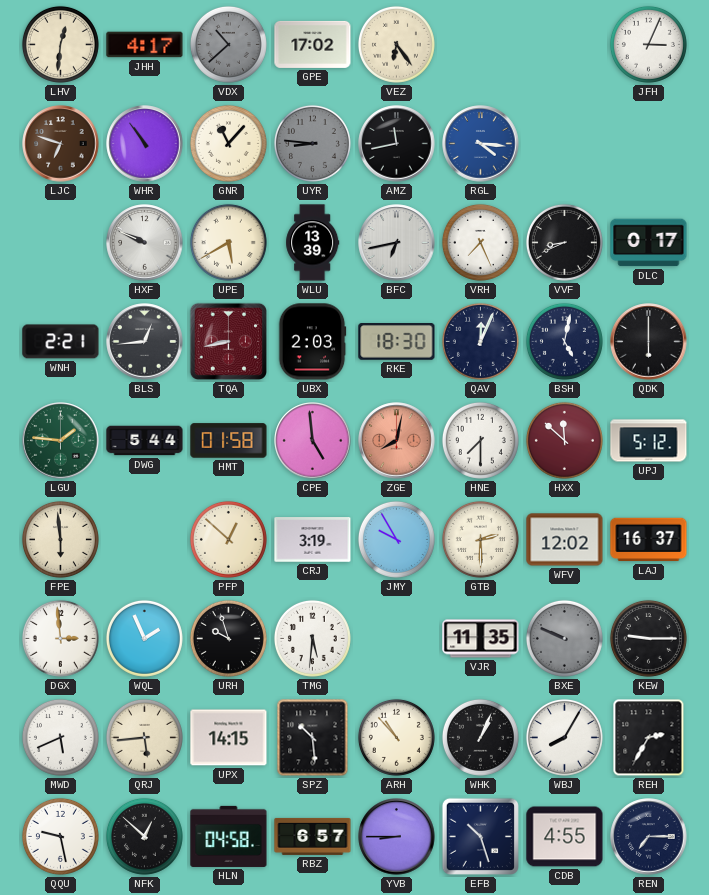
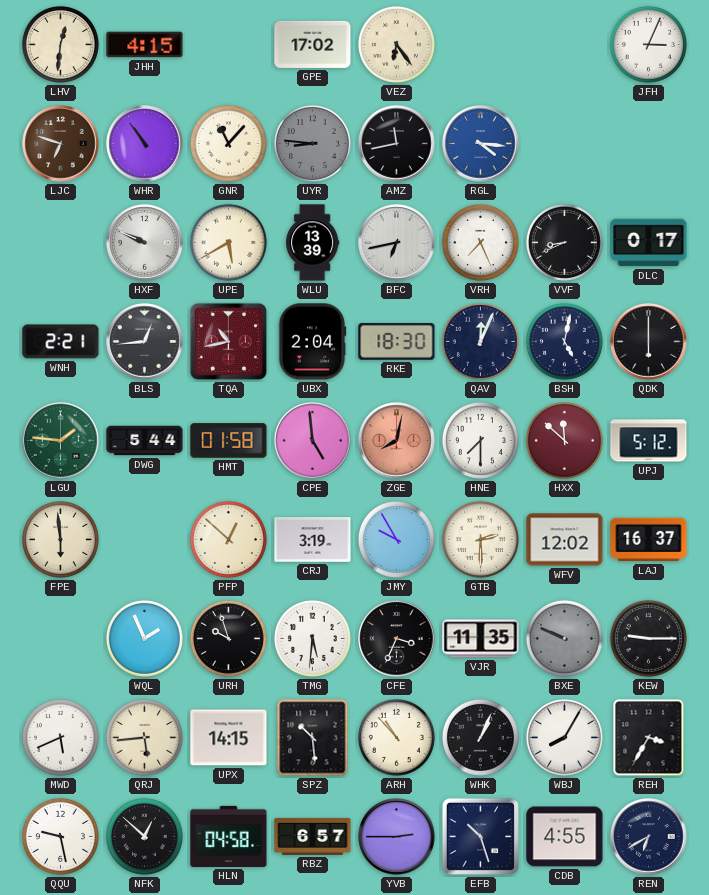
JHH: 4:17 -> 4:15
VDX: 10:38 -> none
TQA: 8:43 -> 10:43
UBX: 2:03 -> 2:04
DGX: 2:59 -> none
CFE: none -> 3:34
REH: 2:35 -> 3:35
YVB: 8:45 -> 2:45
REN: 7:15 -> 6:40
